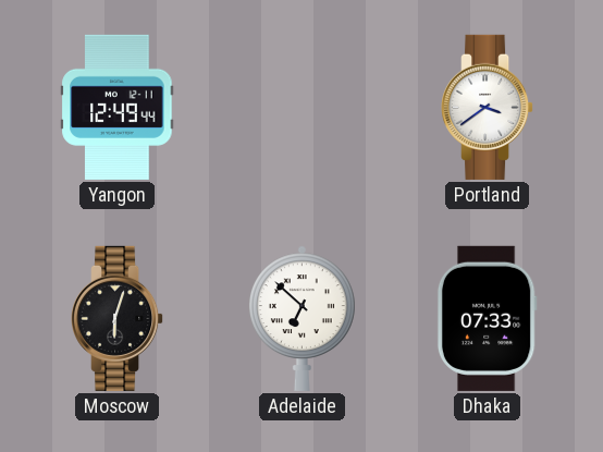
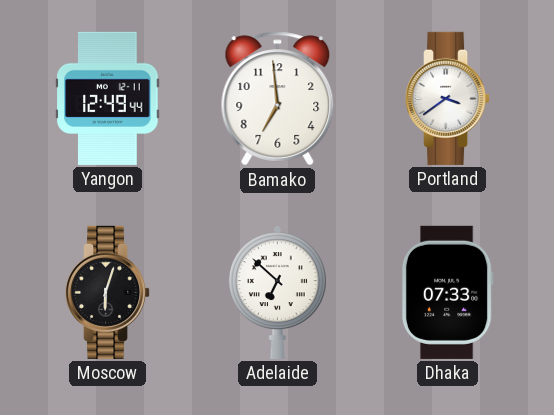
Bamako: none -> 6:59
